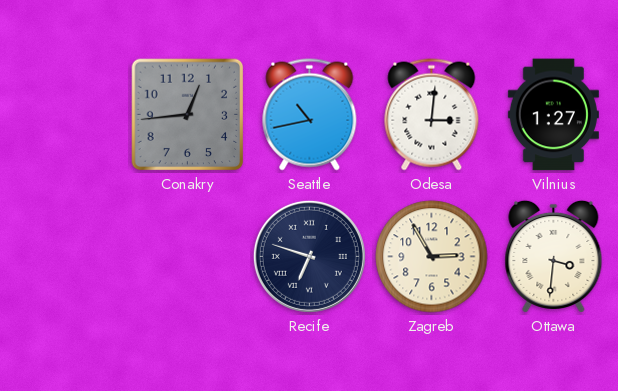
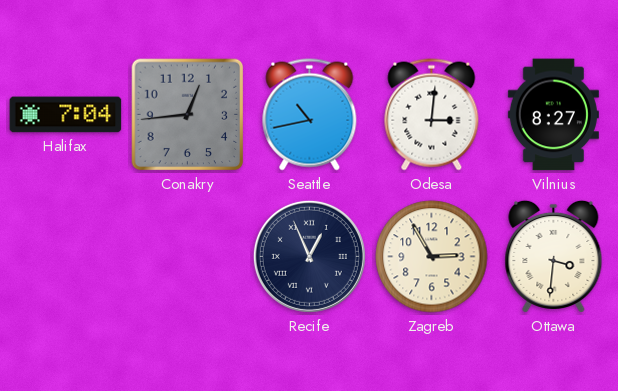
Halifax: none -> 7:04
Vilnius: 1:27 -> 8:27
Recife: 6:48 -> 12:56
